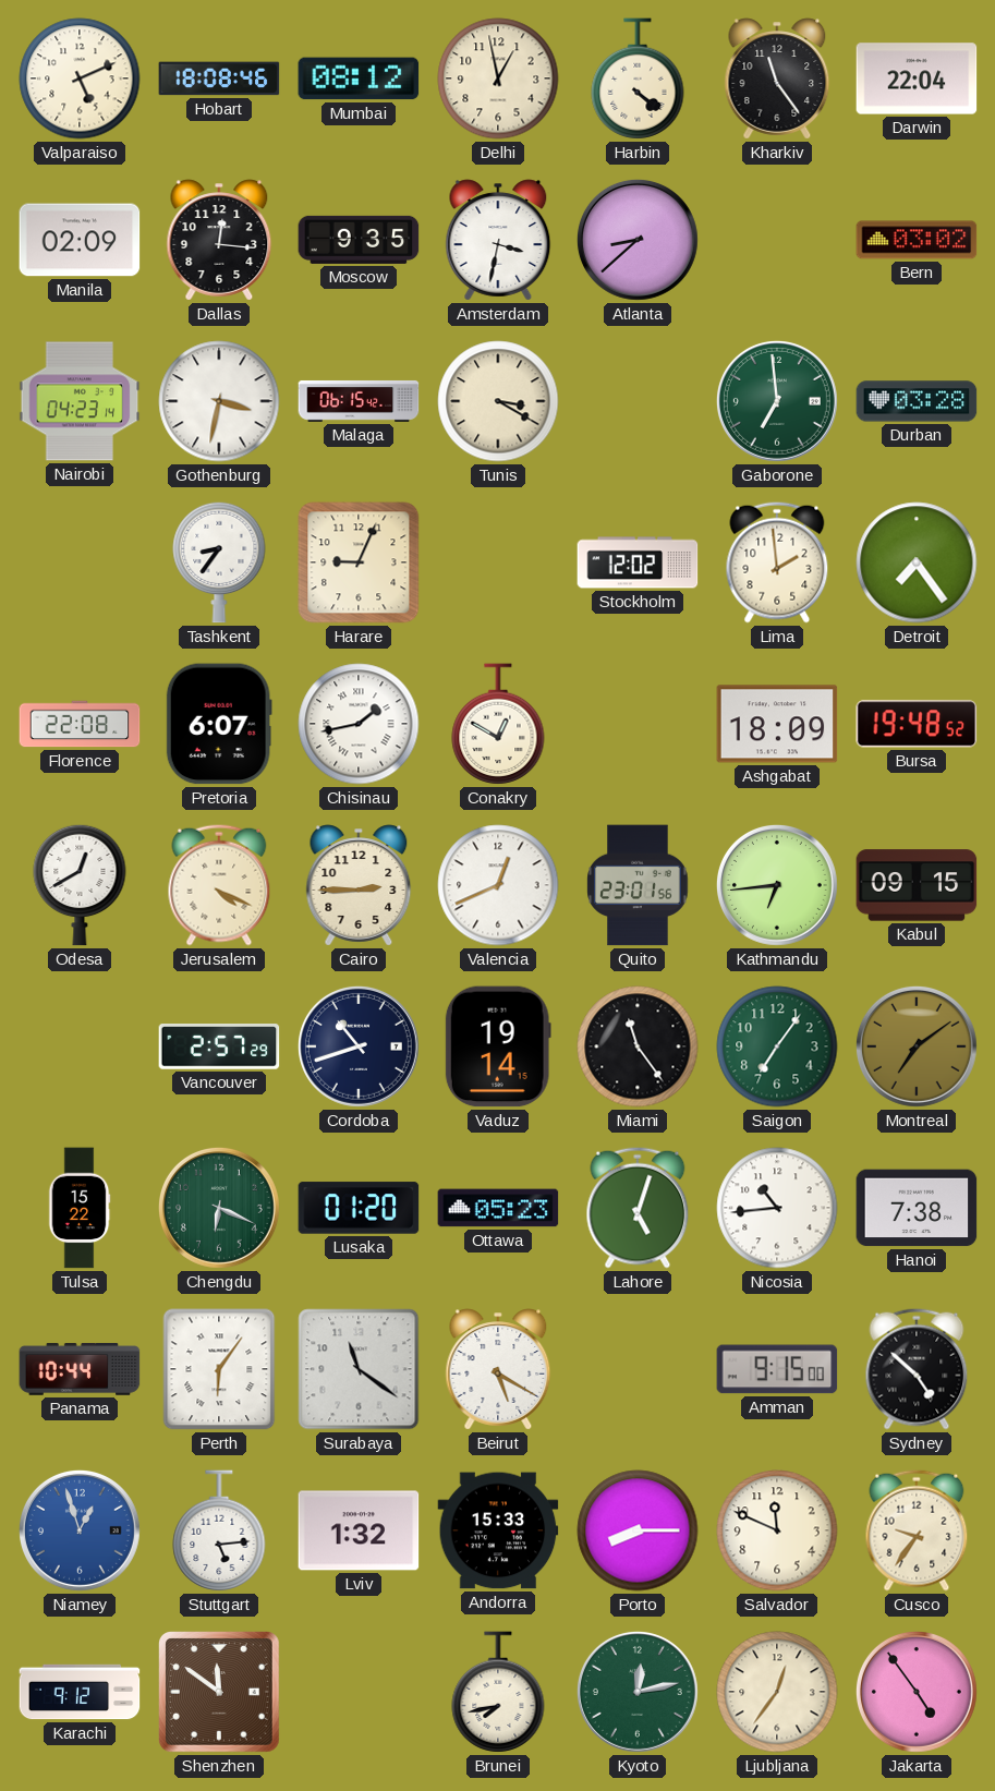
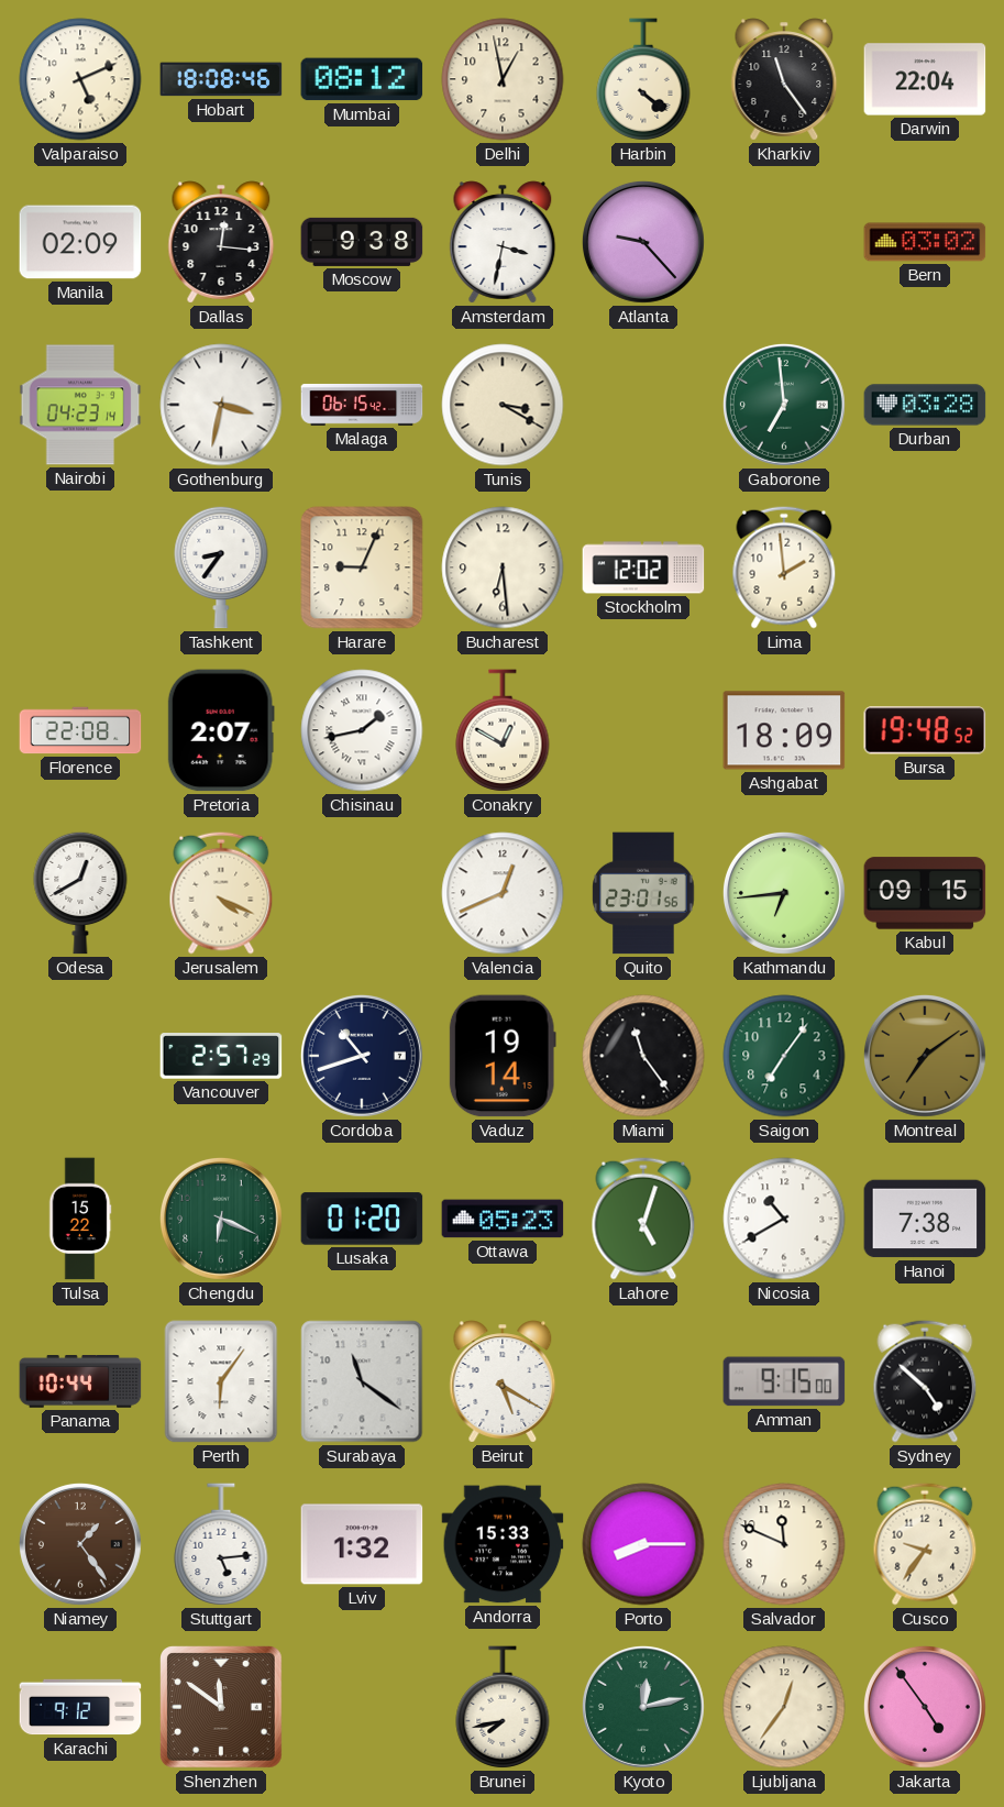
Moscow: 9:35 -> 9:38
Atlanta: 8:38 -> 9:23
Bucharest: none -> 6:29
Detroit: 7:24 -> none
Pretoria: 6:07 -> 2:07
Cairo: 2:45 -> none
Nicosia: 10:44 -> 10:40
Niamey: 12:57 -> 1:24
Niamey dial: blue -> brown
